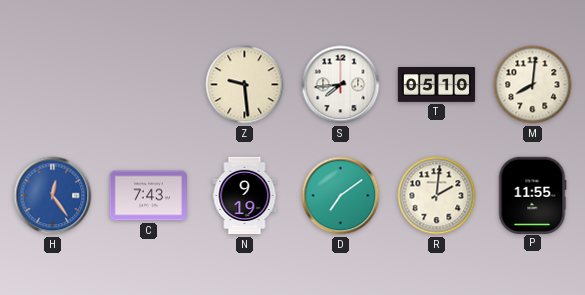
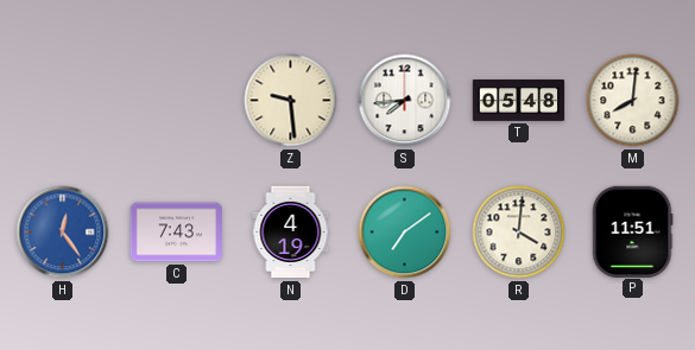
T: 05:10 -> 05:48
N: 9:19 -> 4:19
R: 2:01 -> 4:01
P: 11:55 -> 11:51
